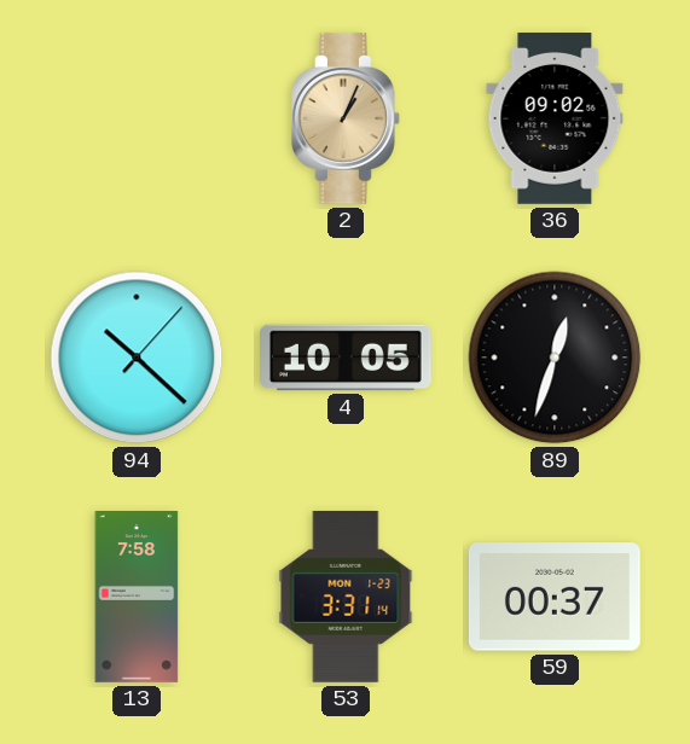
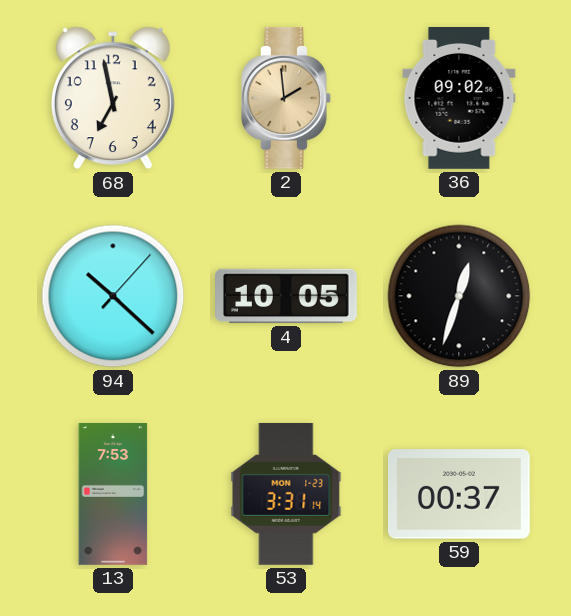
68: none -> 6:58
2: 1:04 -> 1:59
13: 7:58 -> 7:53
